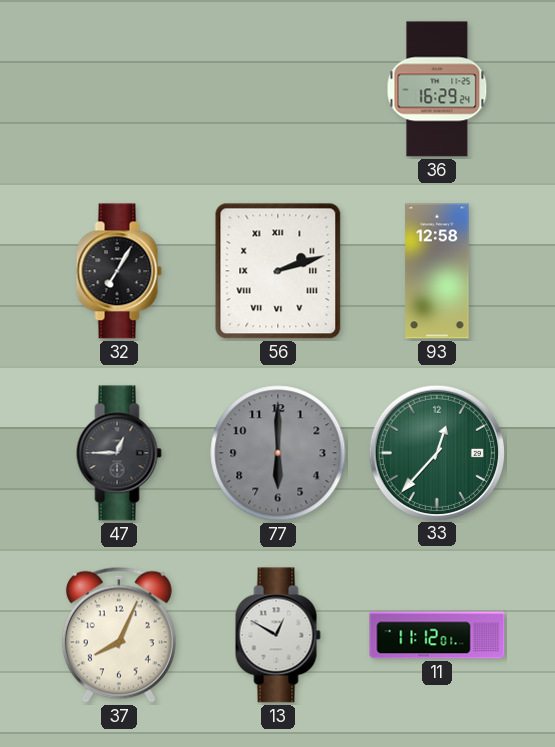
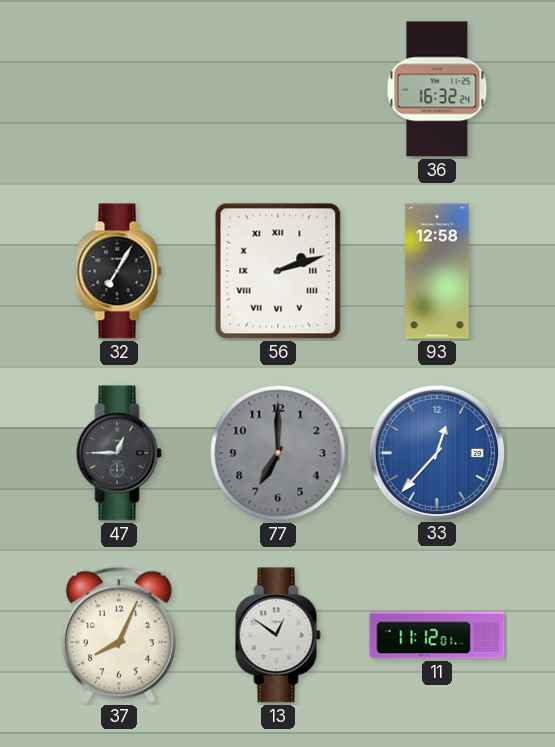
36: 16:29 -> 16:32
77: 6:00 -> 7:00
33 dial: green -> blue
13: 12:50 -> 12:51
